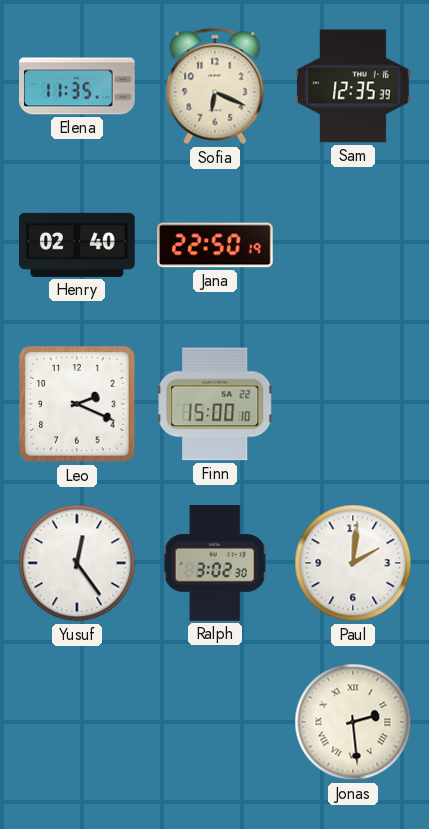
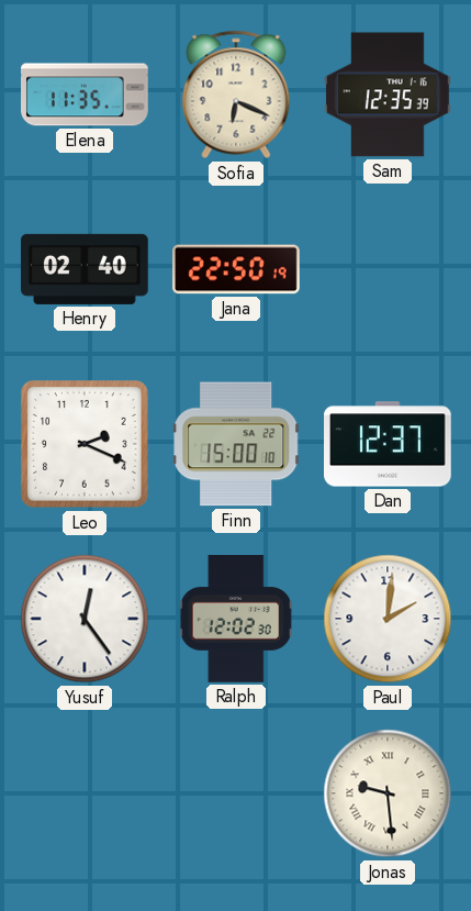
Dan: none -> 12:37
Ralph: 3:02 -> 12:02
Jonas: 2:29 -> 9:29
